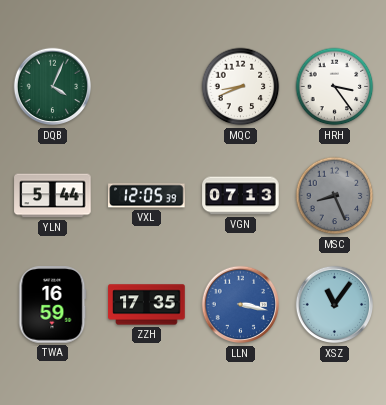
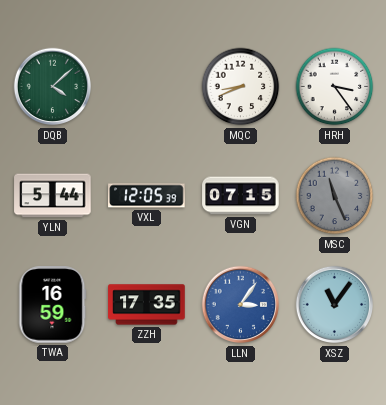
DQB: 4:04 -> 4:08
VGN: 07:13 -> 07:15
MSC: 8:26 -> 11:26
LLN: 3:17 -> 3:06
